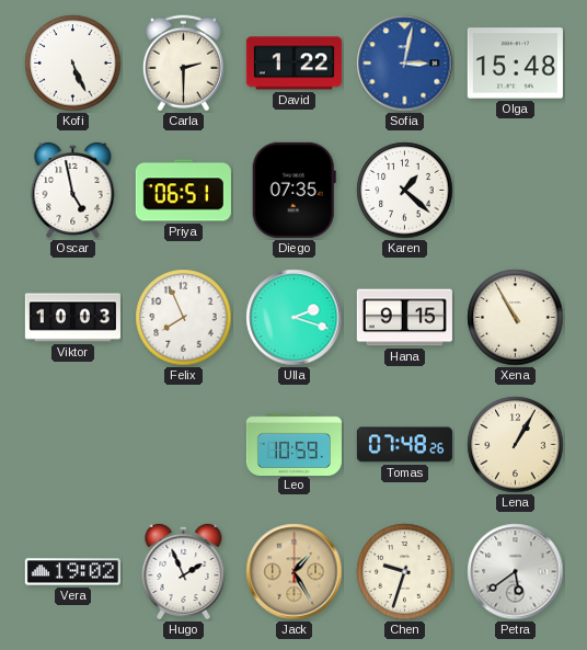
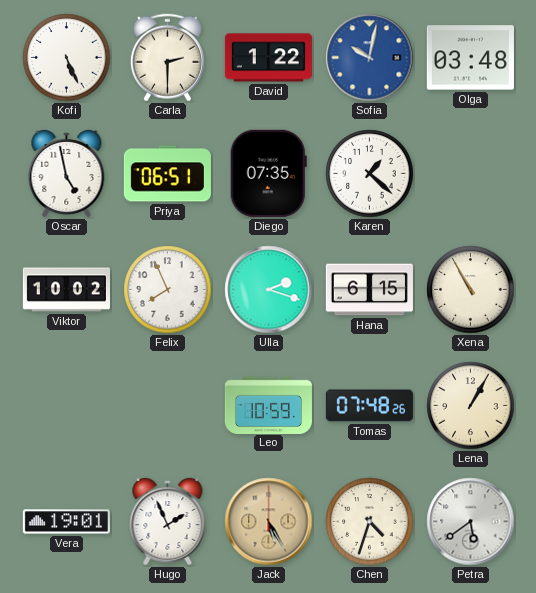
Sofia: 3:02 -> 10:02
Olga: 15:48 -> 03:48
Viktor: 10:03 -> 10:02
Hana: 9:15 -> 6:15
Vera: 19:02 -> 19:01
Jack: 1:25 -> 5:25
Chen: 9:33 -> 4:33
